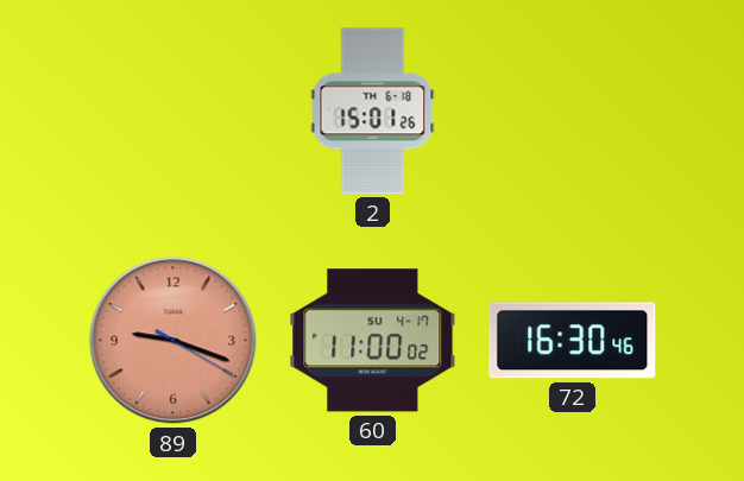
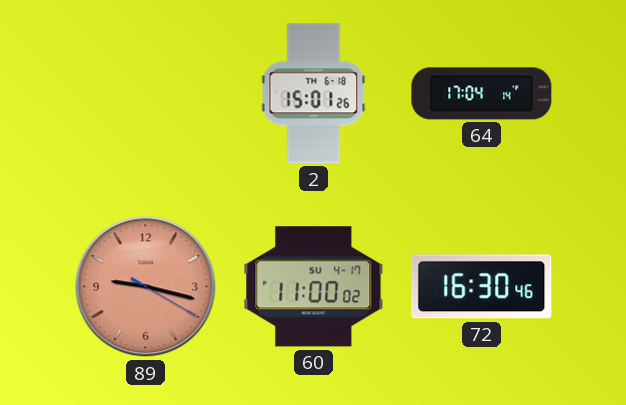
64: none -> 17:04
89: 9:18 -> 9:17
